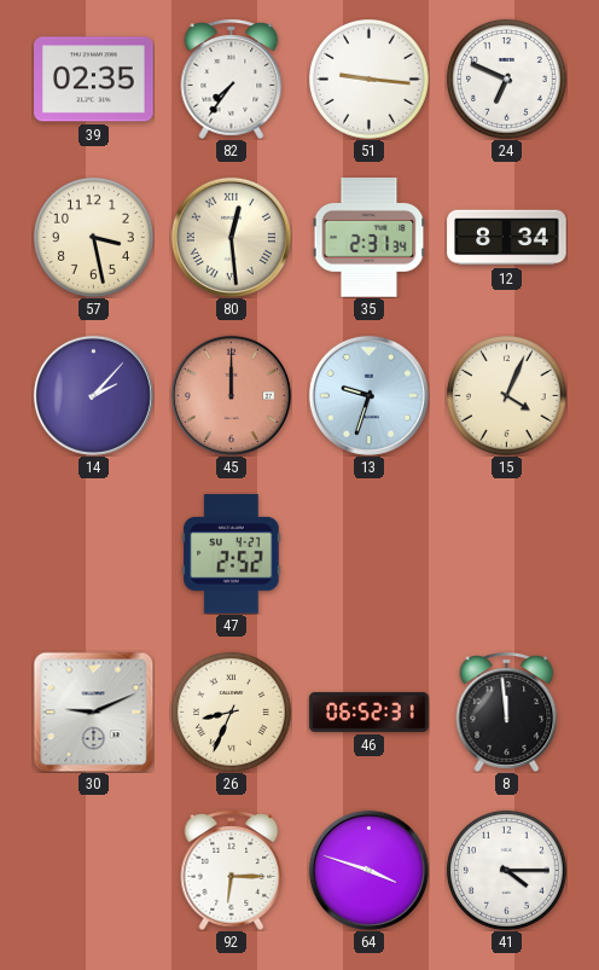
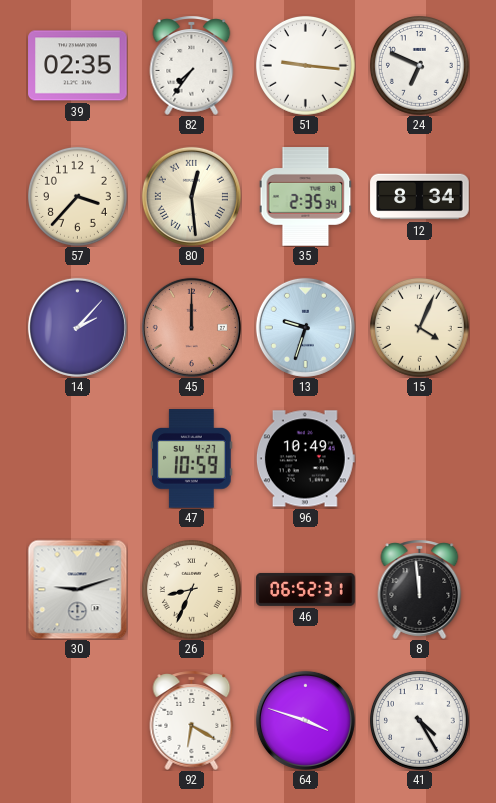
57: 3:28 -> 3:37
35: 2:31 -> 2:35
47: 2:52 -> 10:59
96: none -> 10:49
30: 9:11 -> 9:12
92: 6:15 -> 6:20
41: 4:15 -> 4:25
